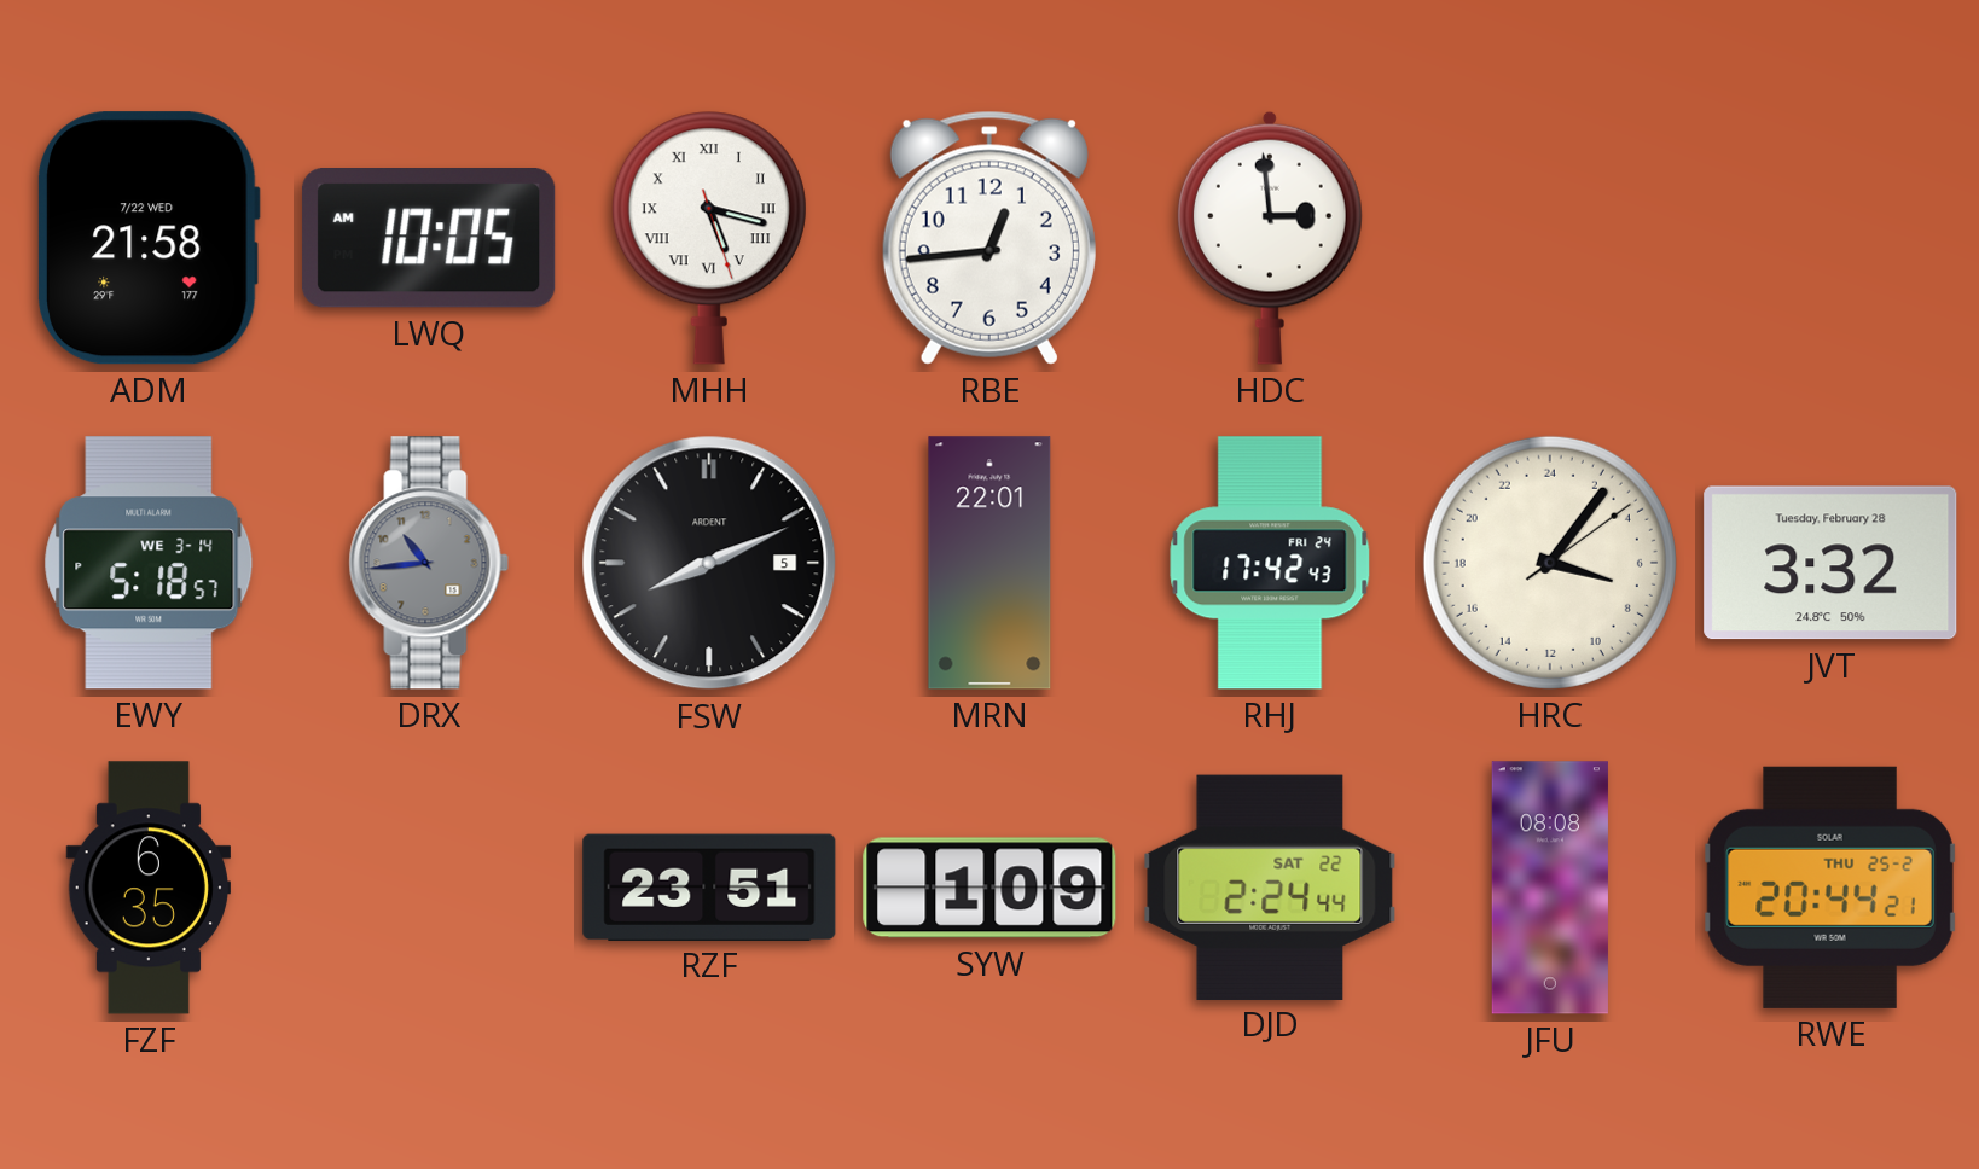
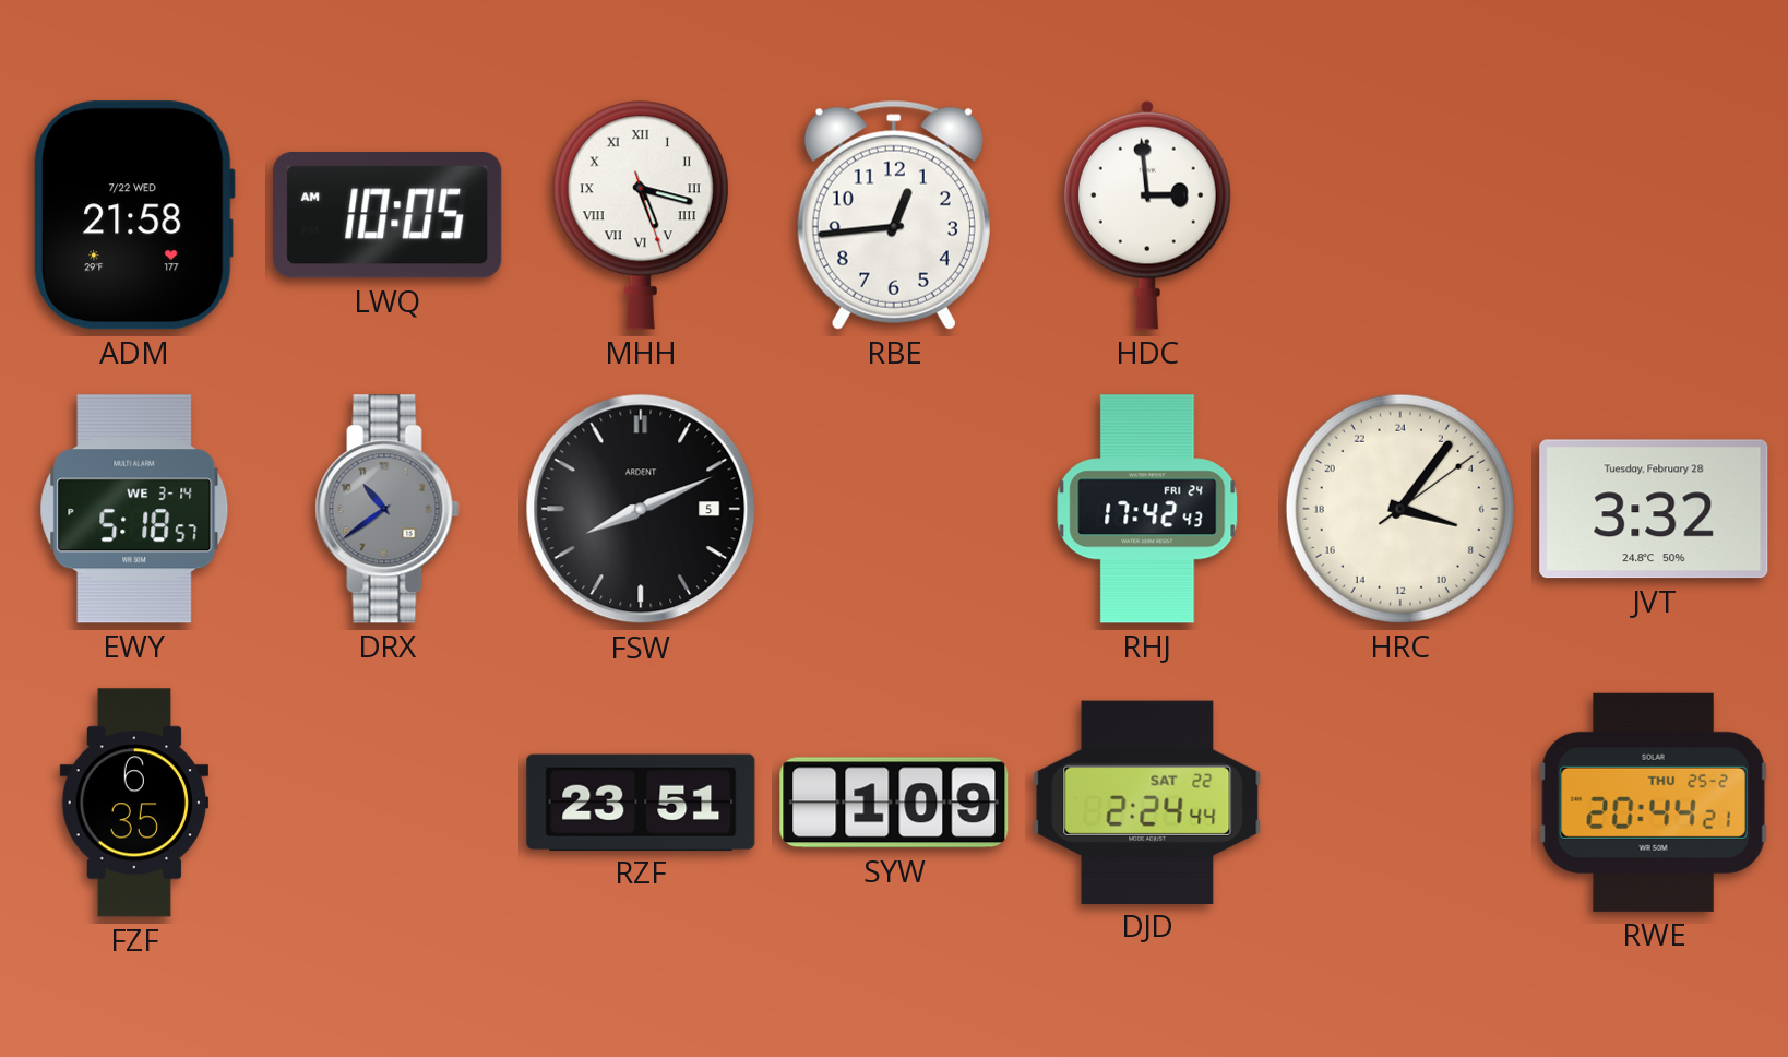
DRX: 10:44 -> 10:39
MRN: 22:01 -> none
JFU: 08:08 -> none
